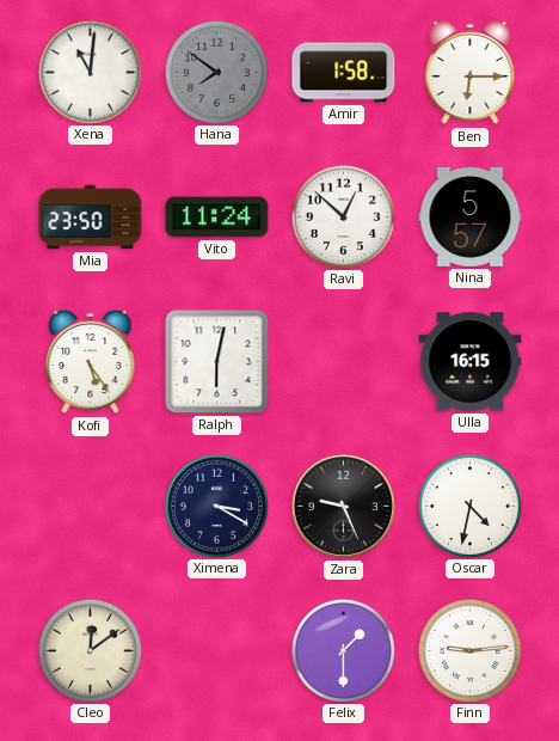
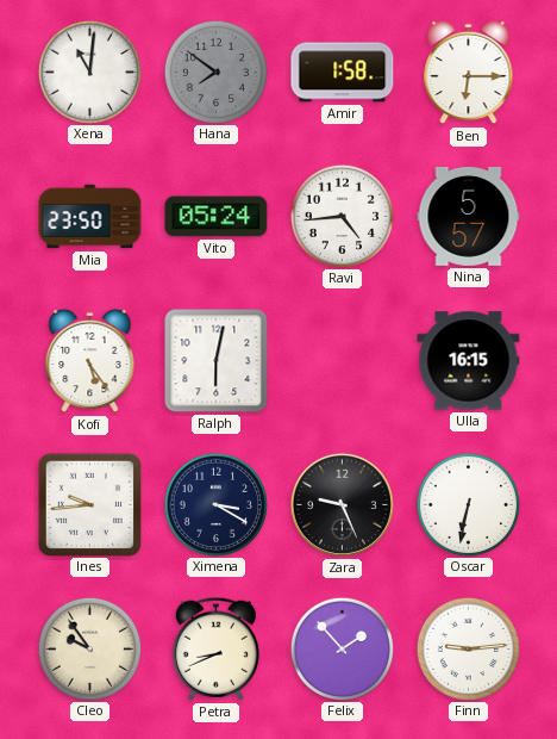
Vito: 11:24 -> 05:24
Ravi: 12:52 -> 4:44
Ines: none -> 9:44
Oscar: 4:32 -> 6:32
Cleo: 12:09 -> 9:54
Petra: none -> 8:41
Felix: 1:30 -> 1:53
